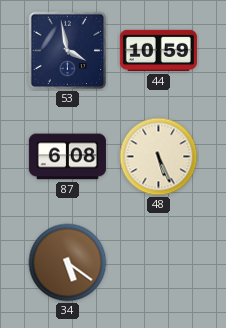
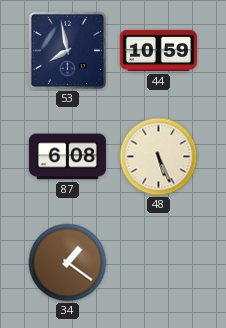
53: 3:58 -> 7:58
34: 5:21 -> 1:21
